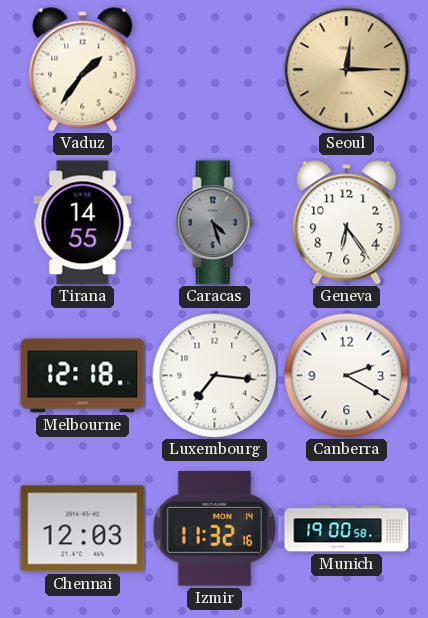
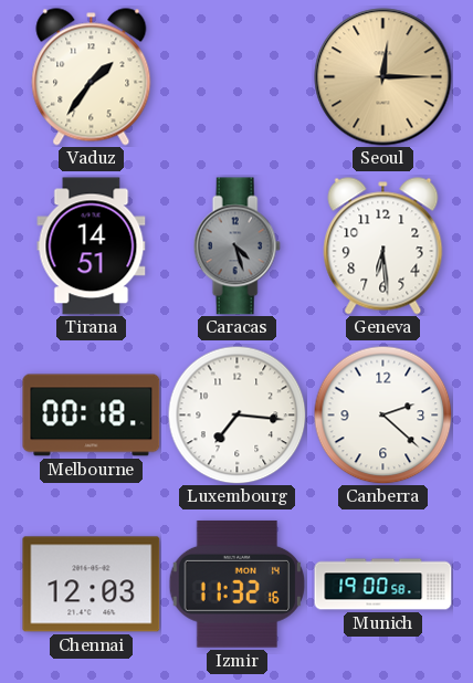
Tirana: 14:55 -> 14:51
Geneva: 6:24 -> 6:29
Melbourne: 12:18 -> 00:18
Canberra: 2:20 -> 2:22
